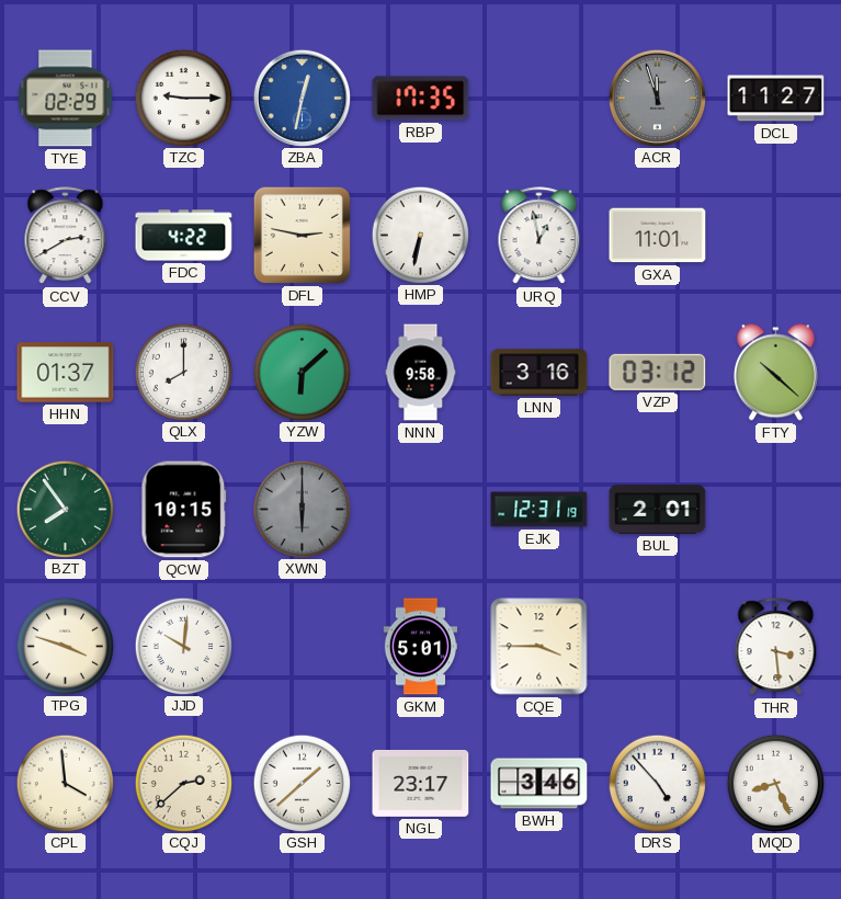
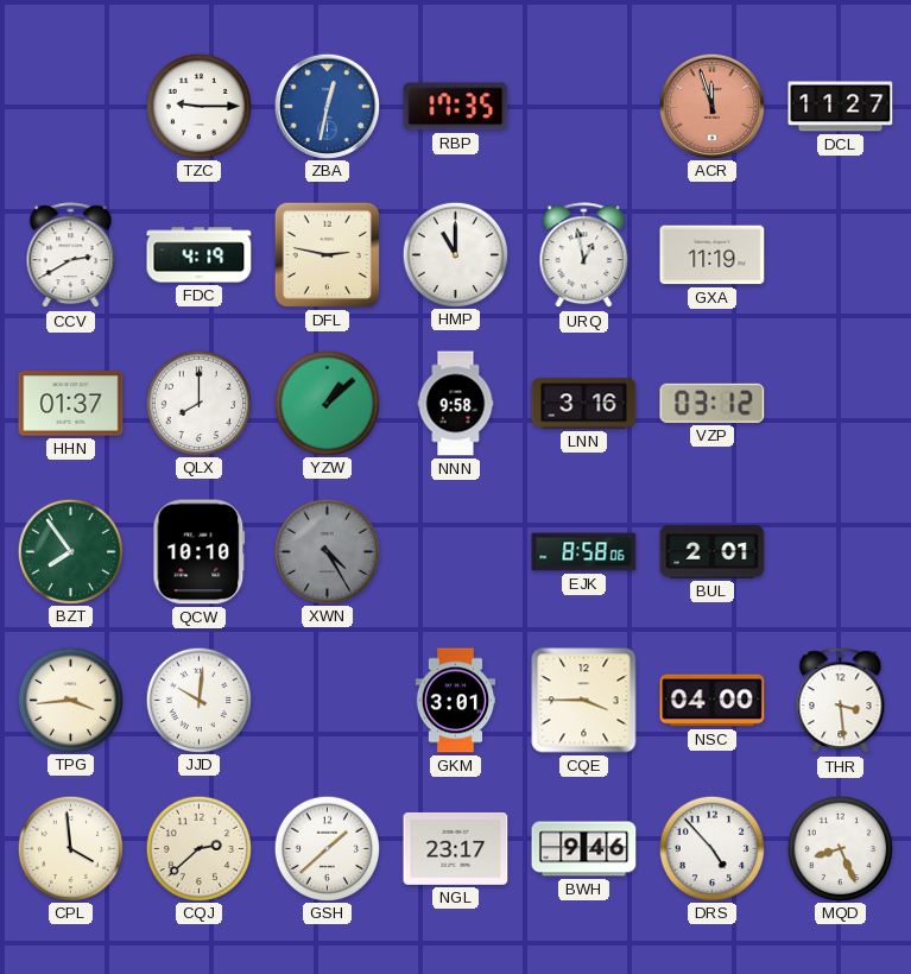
TYE: 02:29 -> none
ACR dial: grey -> salmon
FDC: 4:22 -> 4:19
HMP: 6:32 -> 11:00
GXA: 11:01 -> 11:19
YZW: 6:08 -> 1:08
FTY: 10:22 -> none
QCW: 10:15 -> 10:10
XWN: 6:00 -> 4:25
EJK: 12:31 -> 8:58
TPG: 3:48 -> 3:44
GKM: 5:01 -> 3:01
NSC: none -> 04:00
BWH: 3:46 -> 9:46
